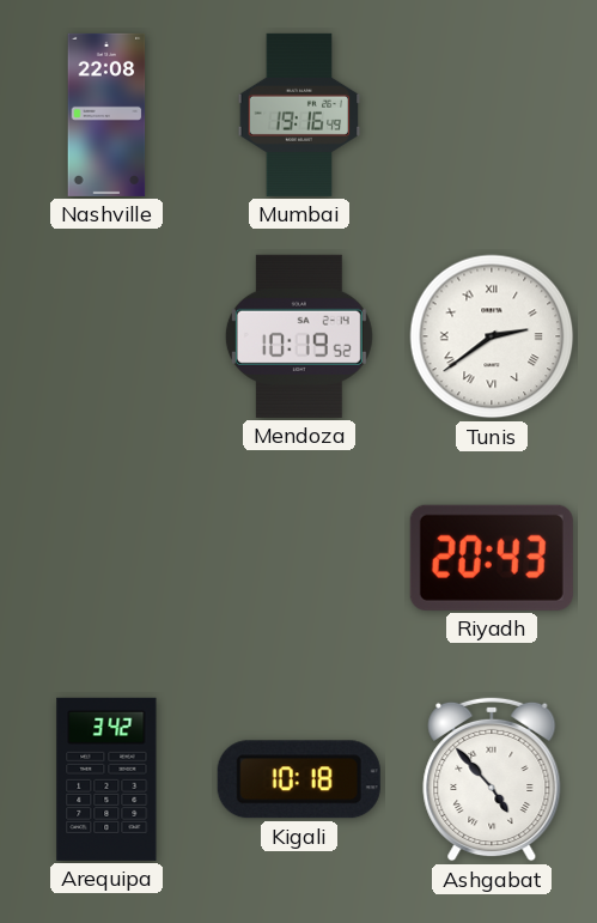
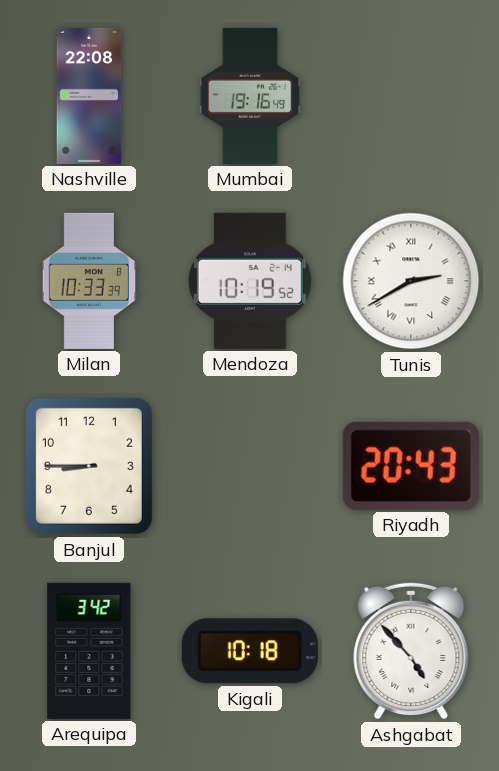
Milan: none -> 10:33
Tunis: 2:39 -> 2:40
Banjul: none -> 8:45
